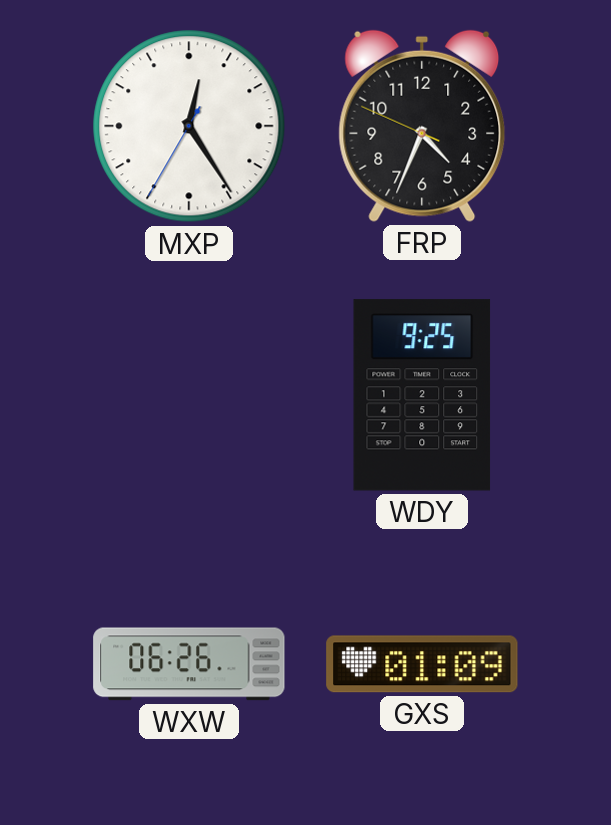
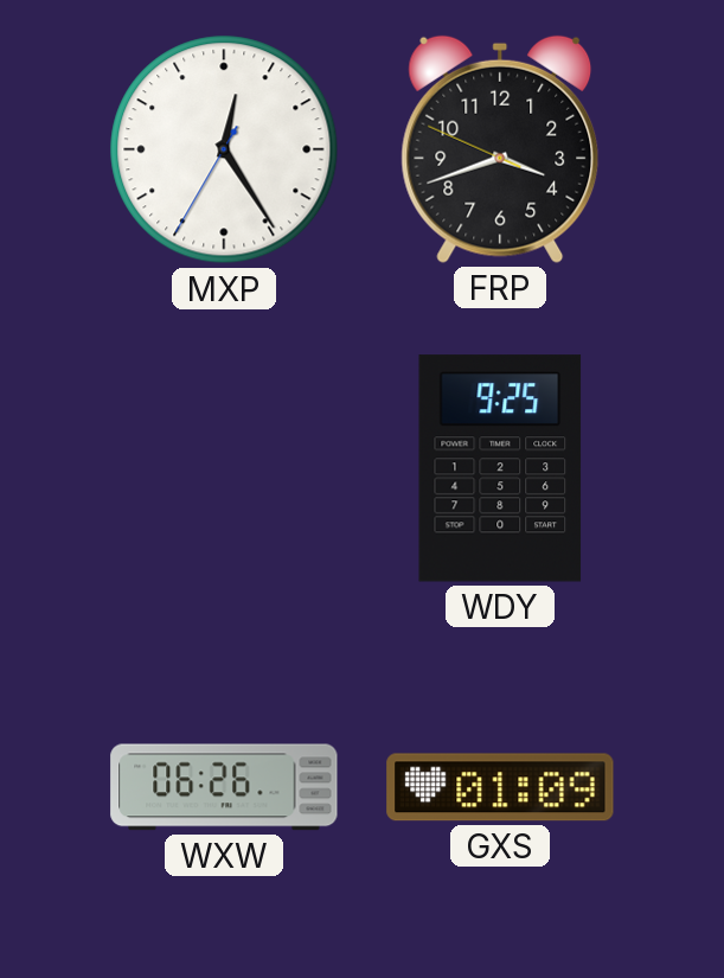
FRP: 4:33 -> 3:41
